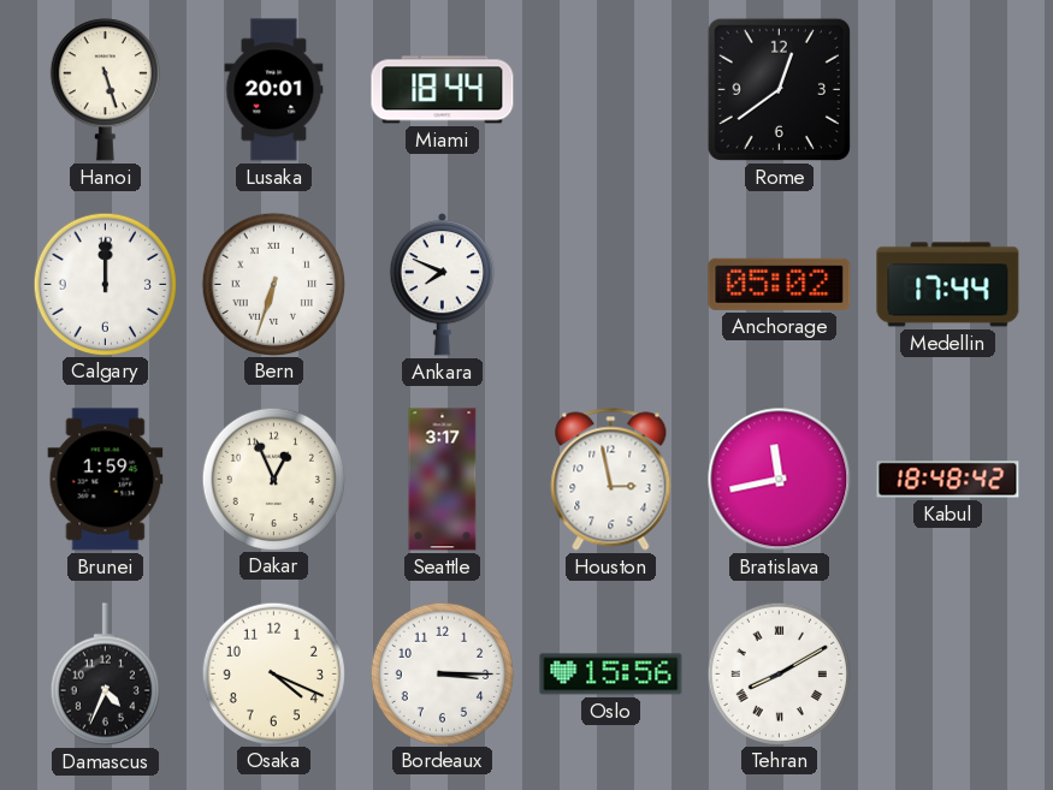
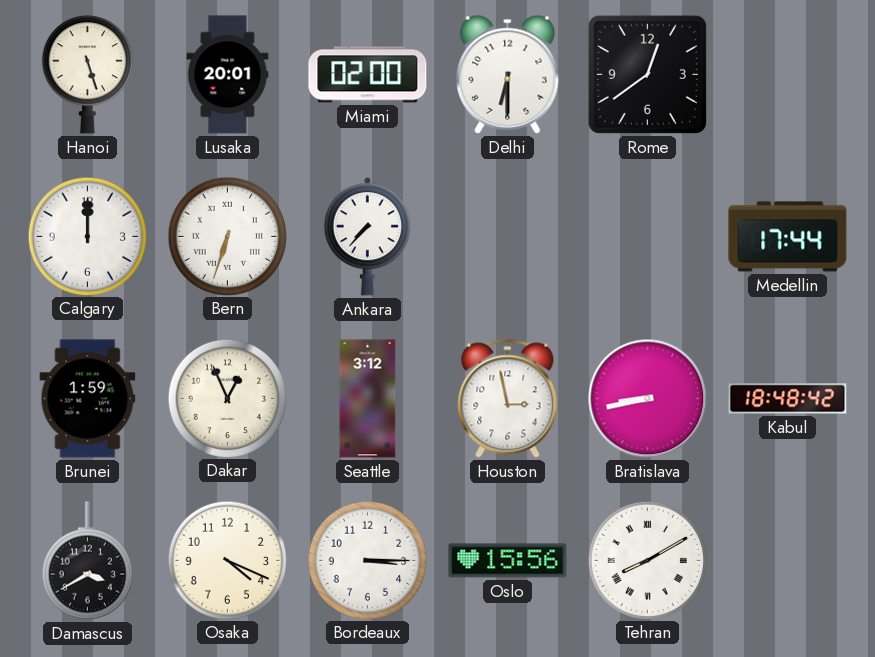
Miami: 18:44 -> 02:00
Delhi: none -> 6:30
Ankara: 7:49 -> 7:37
Anchorage: 05:02 -> none
Seattle: 3:17 -> 3:12
Bratislava: 11:43 -> 8:43
Damascus: 4:34 -> 3:40
